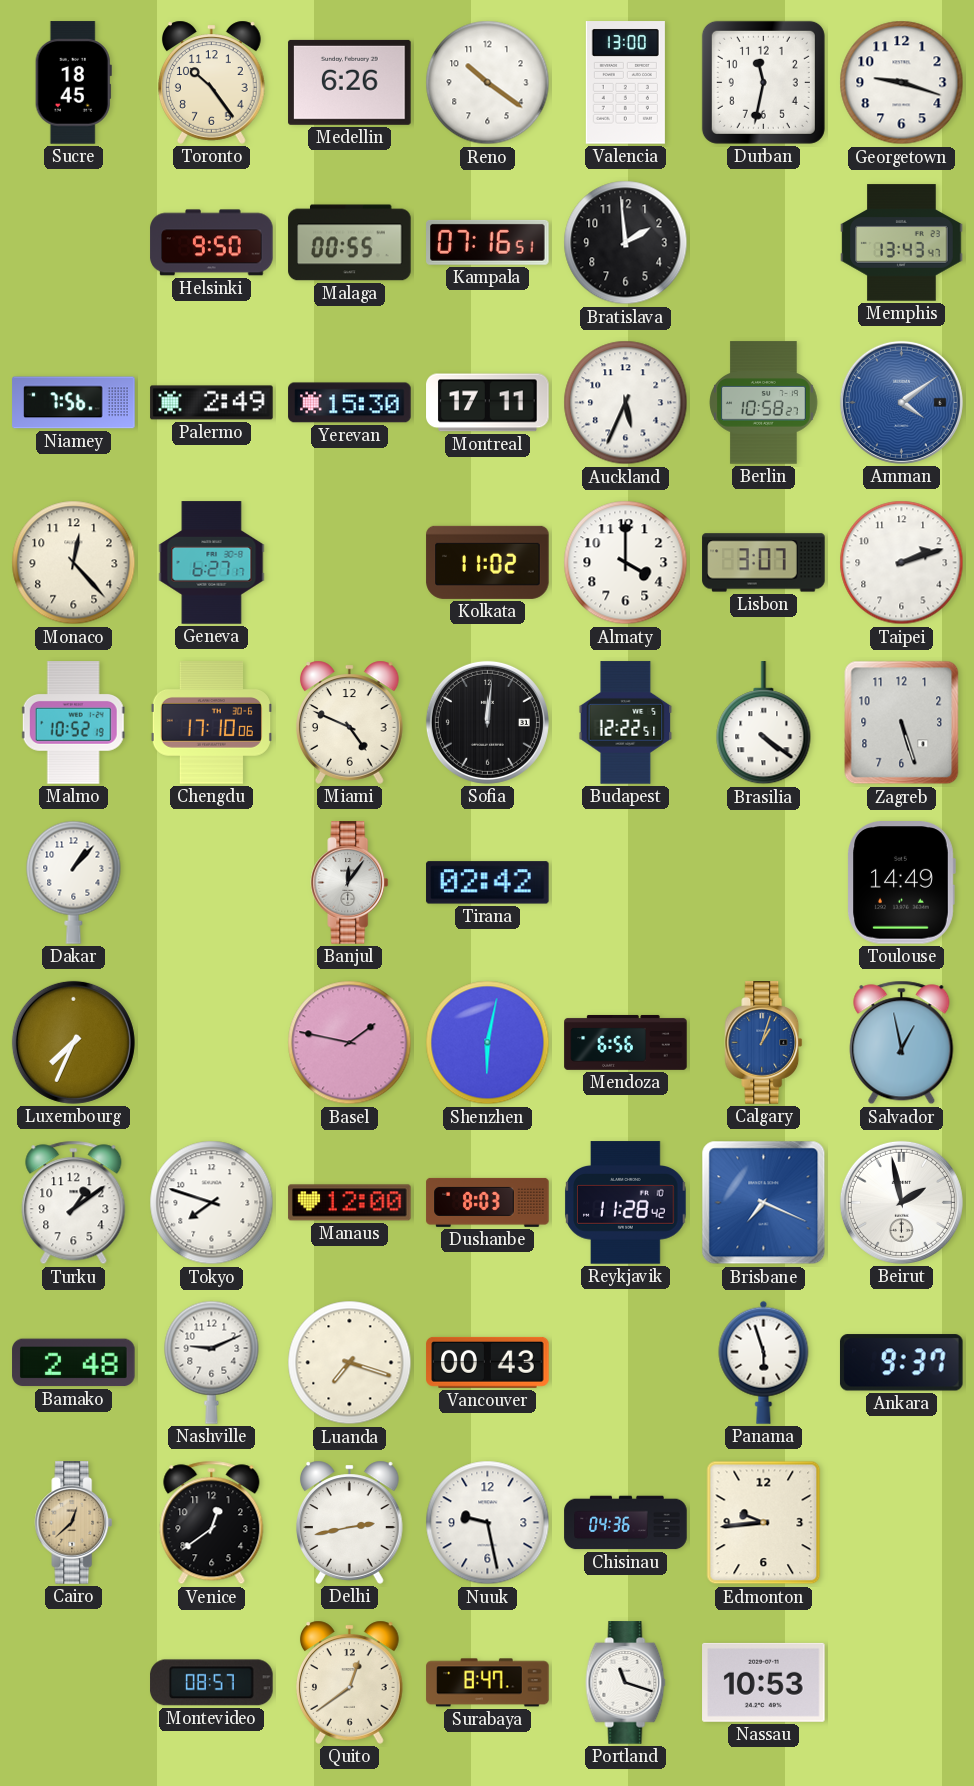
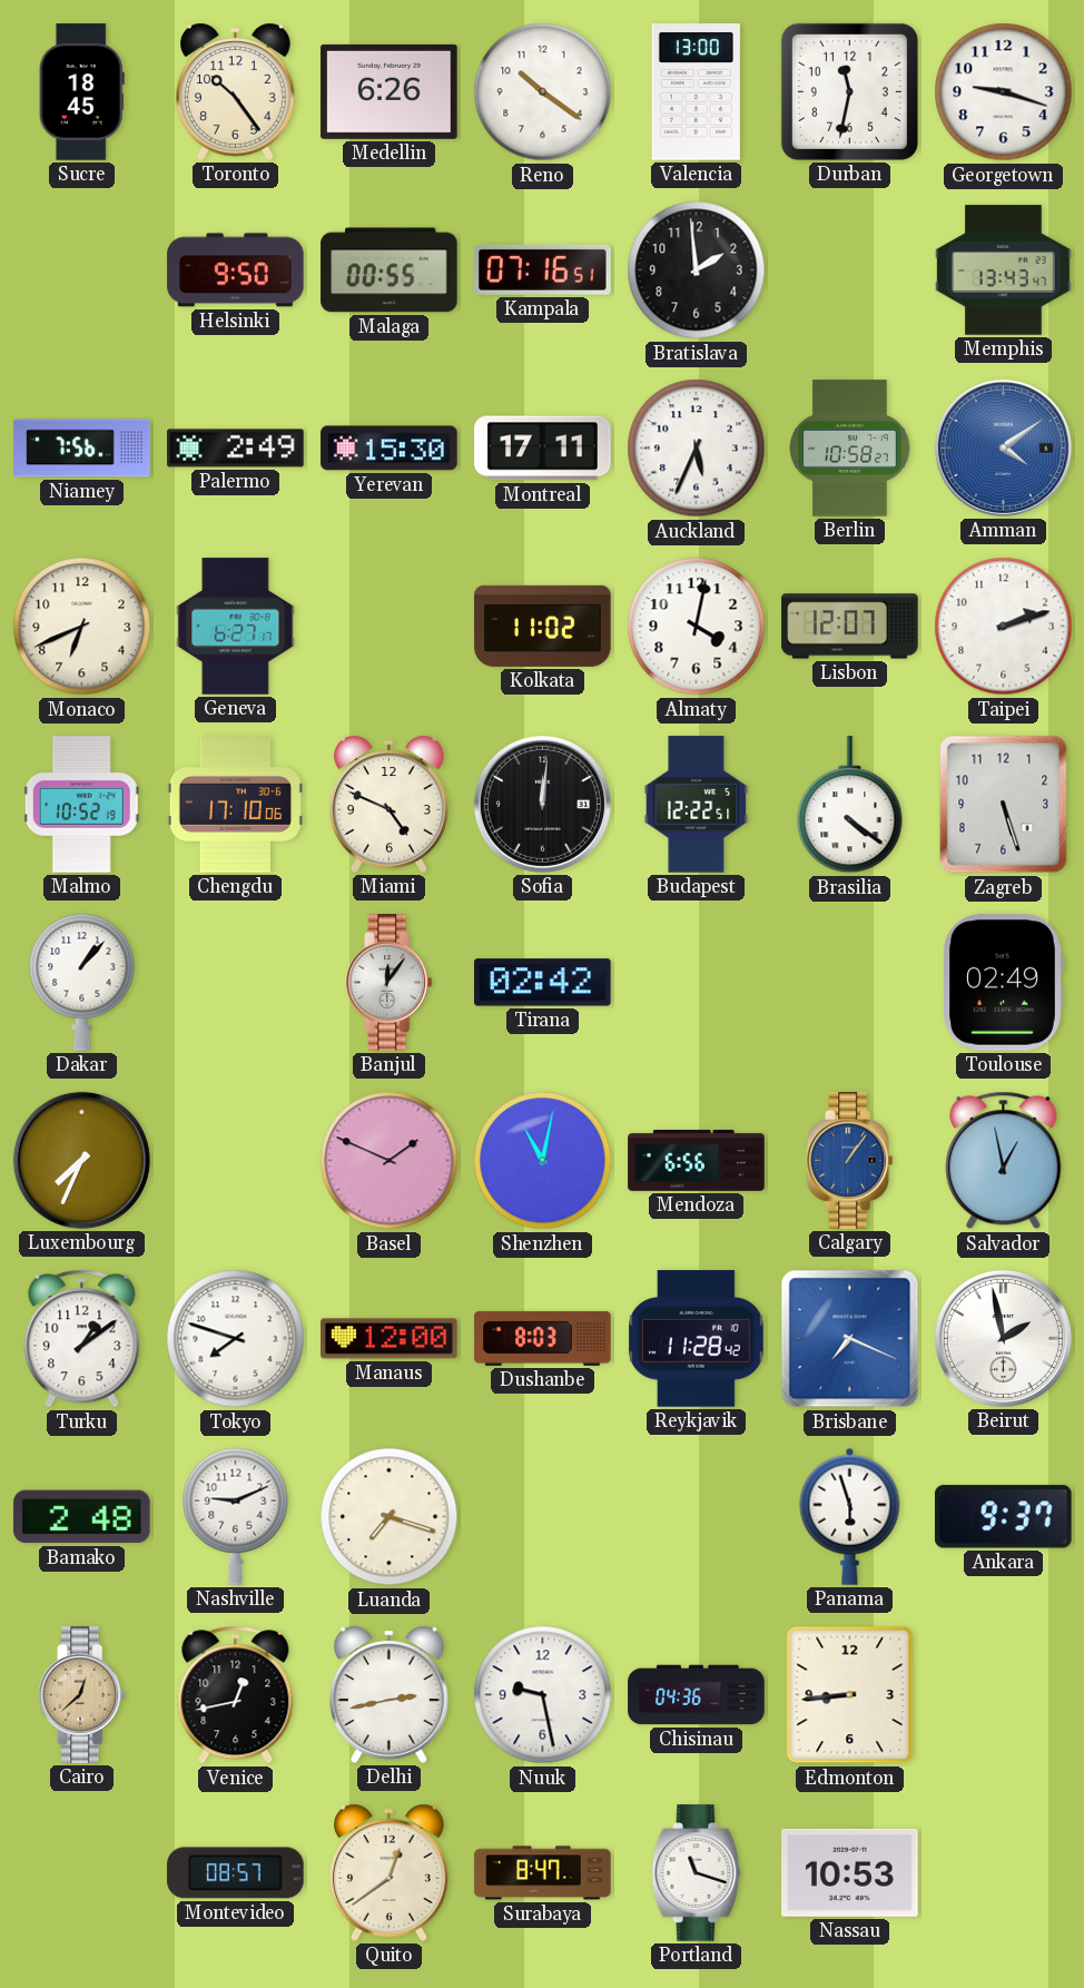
Monaco: 12:23 -> 6:41
Almaty: 4:00 -> 4:02
Lisbon: 3:07 -> 12:07
Toulouse: 14:49 -> 02:49
Basel: 1:47 -> 1:49
Shenzhen: 6:02 -> 11:02
Calgary: 1:03 -> 1:06
Vancouver: 00:43 -> none
Venice: 12:39 -> 12:43
Edmonton: 9:44 -> 8:44
